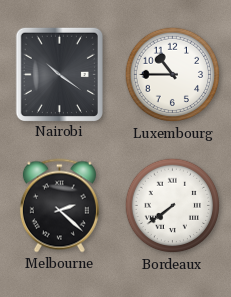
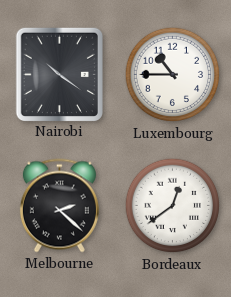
Bordeaux: 7:39 -> 12:39
